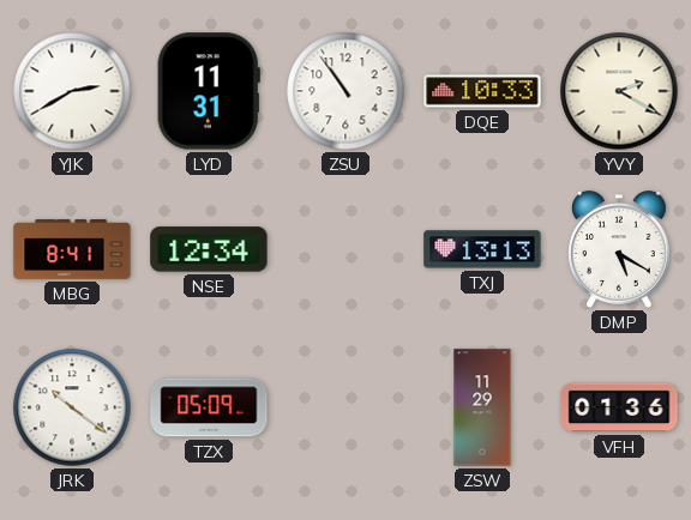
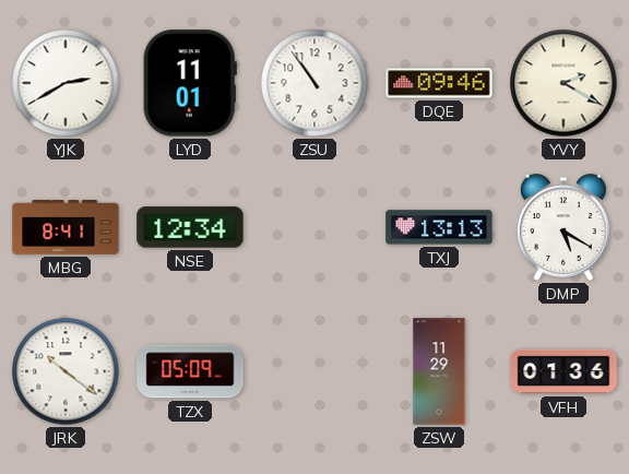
LYD: 11:31 -> 11:01
DQE: 10:33 -> 09:46
